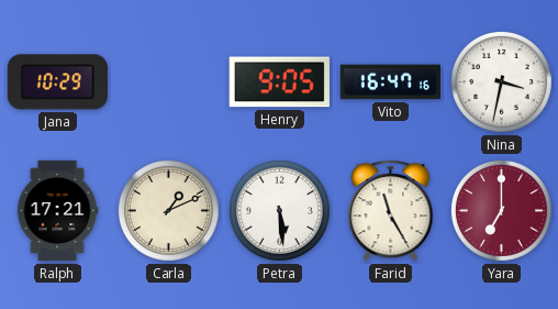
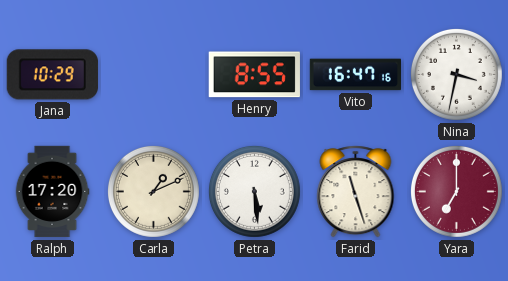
Henry: 9:05 -> 8:55
Ralph: 17:21 -> 17:20
Farid: 11:25 -> 11:27
